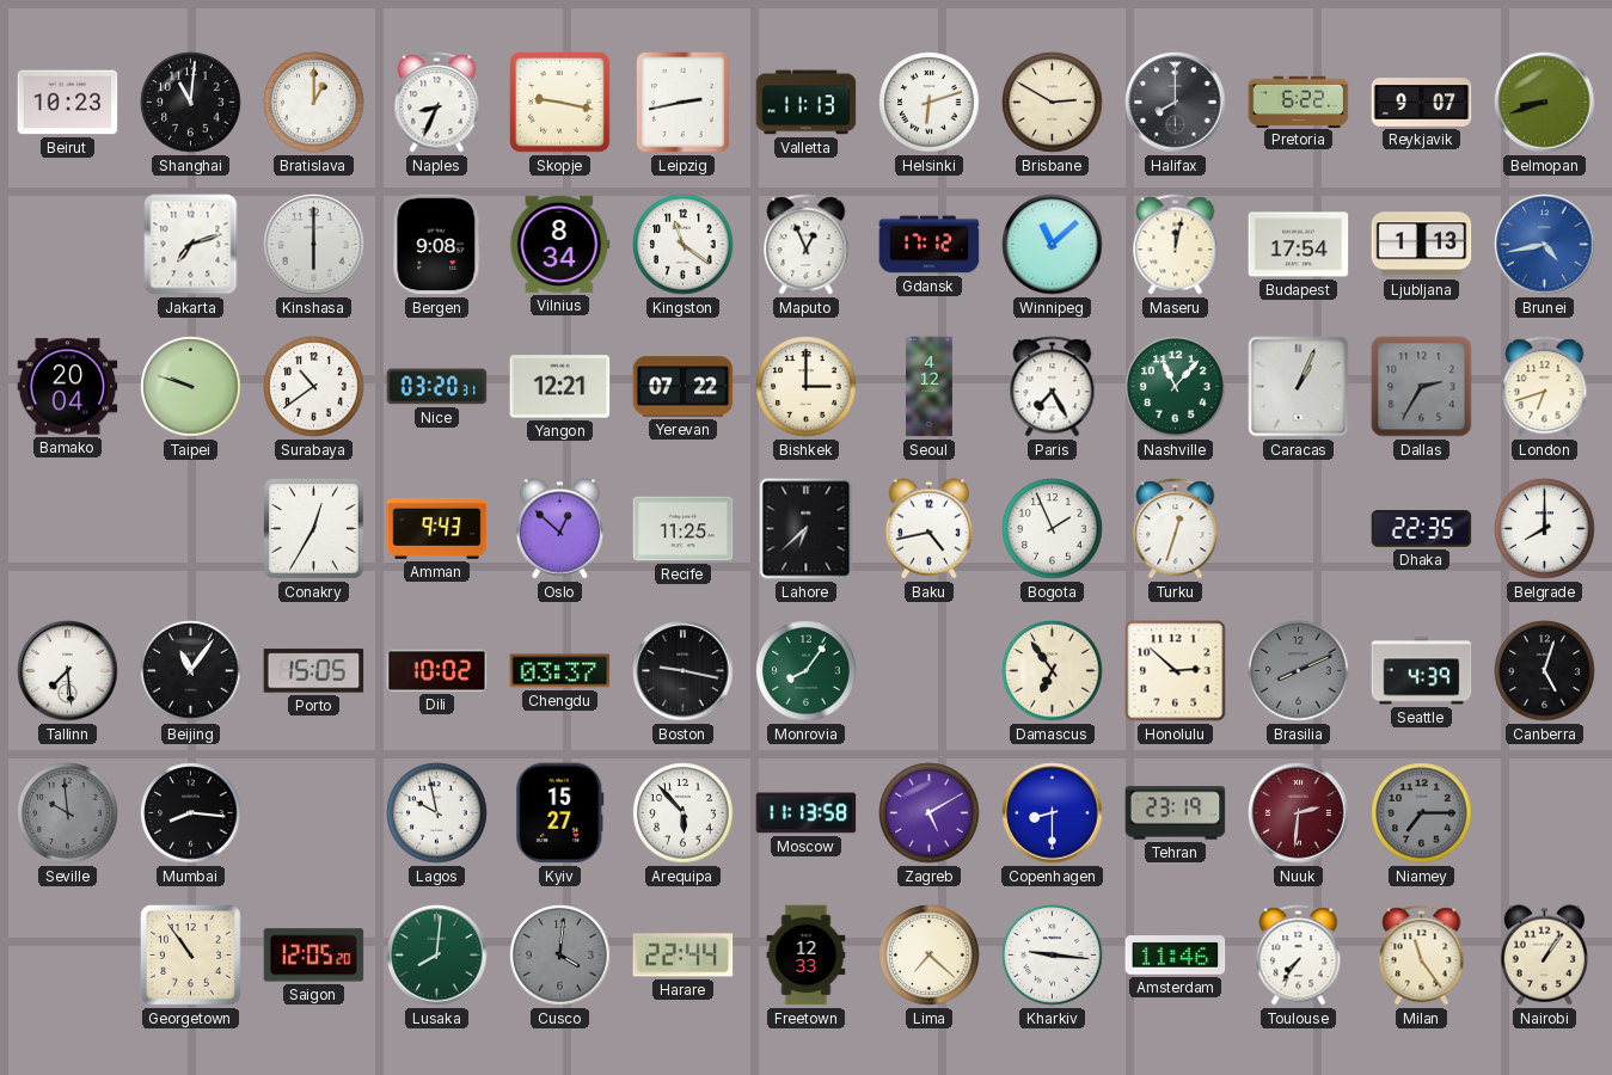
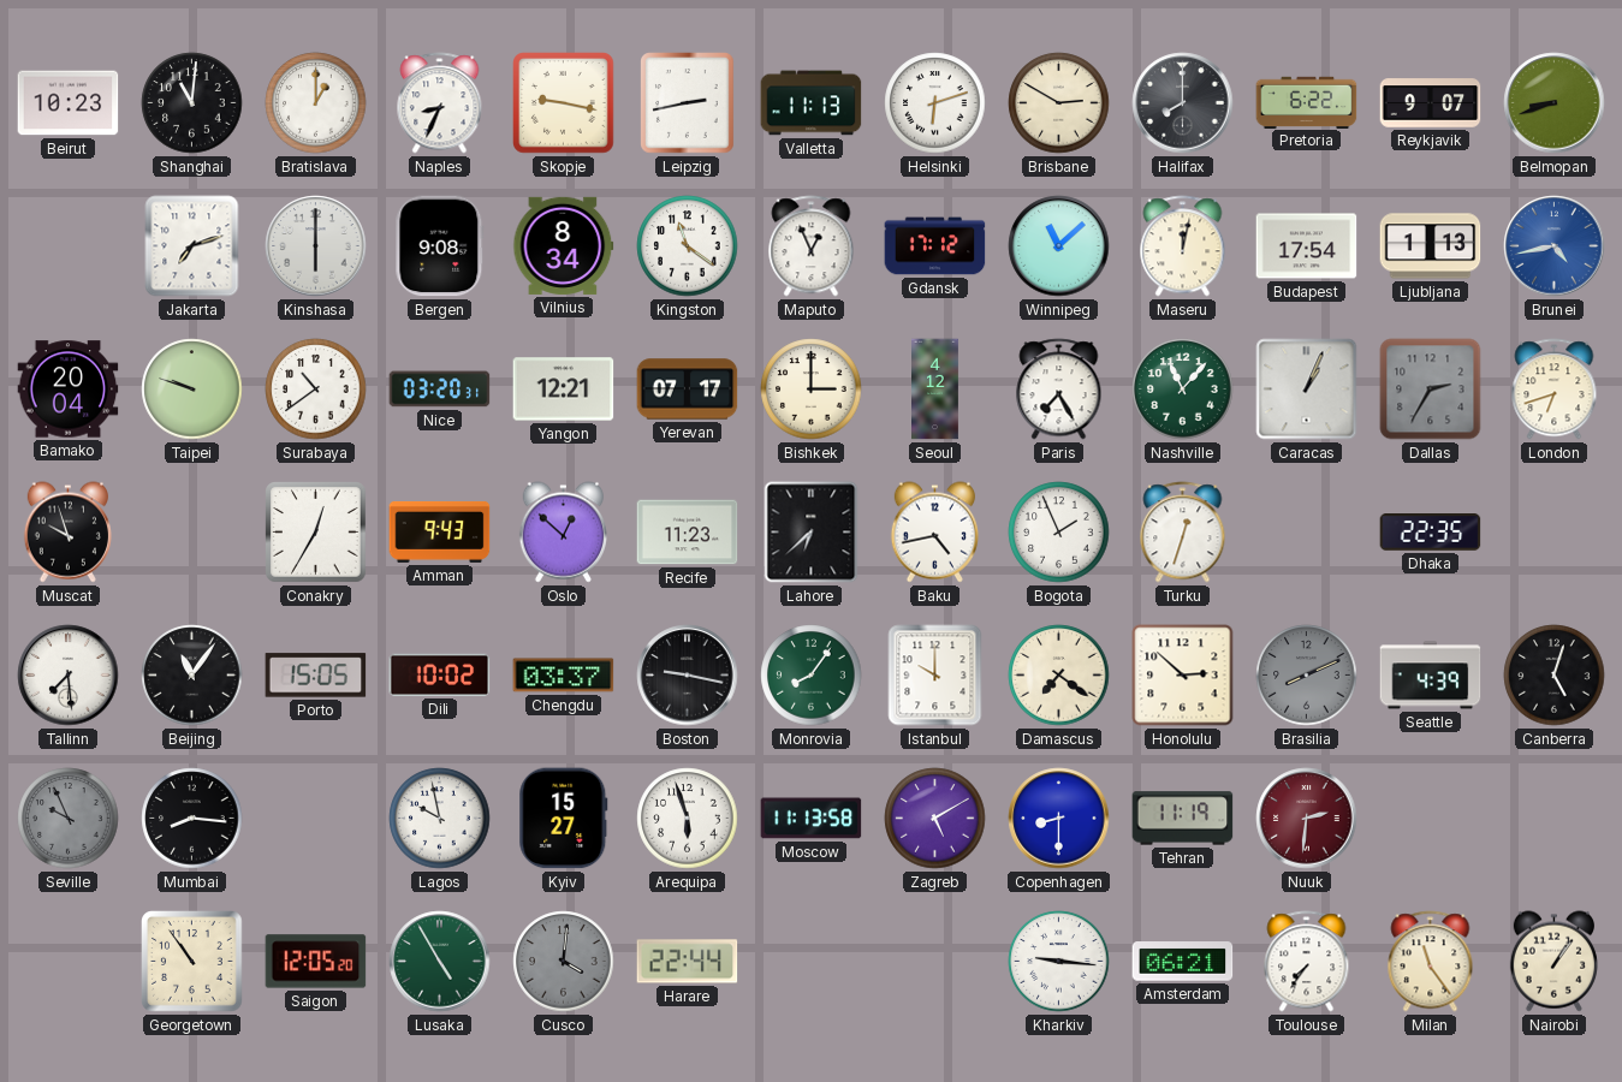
Yerevan: 07:22 -> 07:17
Muscat: none -> 9:57
Recife: 11:25 -> 11:23
Belgrade: 8:00 -> none
Istanbul: none -> 10:00
Damascus: 6:54 -> 7:21
Seville: 9:59 -> 9:56
Arequipa: 5:53 -> 5:57
Tehran: 23:19 -> 11:19
Niamey: 7:15 -> none
Lusaka: 8:01 -> 4:55
Freetown: 12:33 -> none
Lima: 7:22 -> none
Amsterdam: 11:46 -> 06:21
